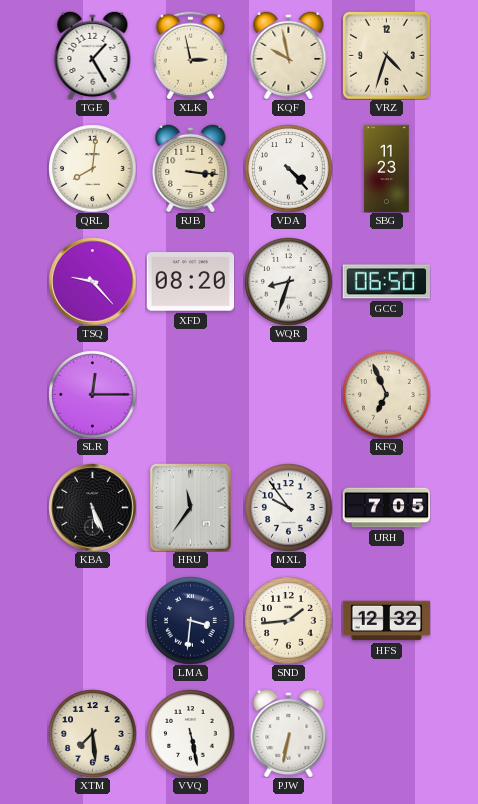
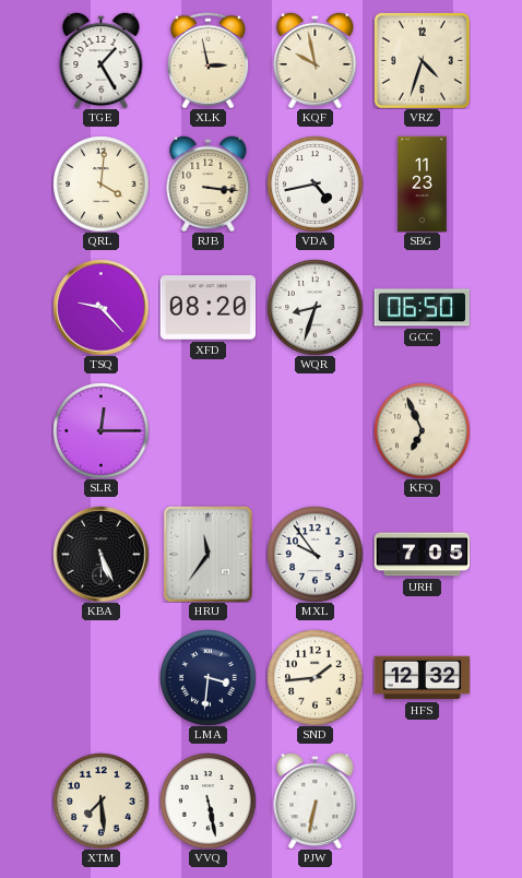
QRL: 8:01 -> 4:01
VDA: 4:23 -> 4:43
